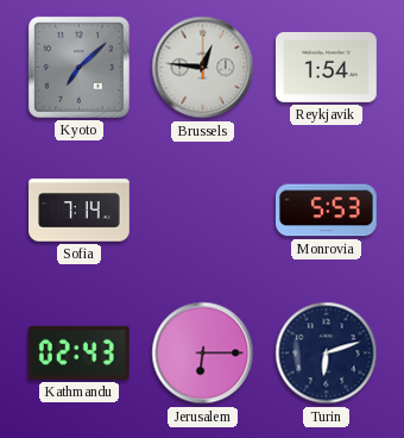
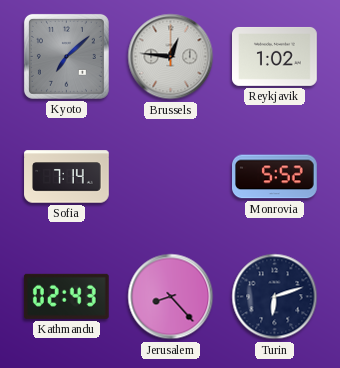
Reykjavik: 1:54 -> 1:02
Monrovia: 5:53 -> 5:52
Jerusalem: 6:15 -> 8:23
